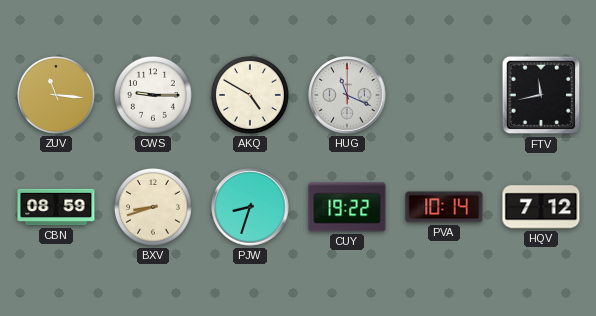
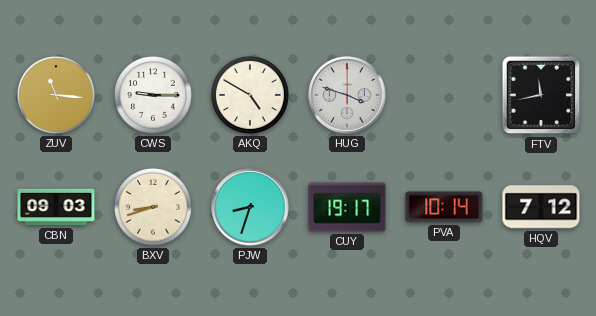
HUG: 11:19 -> 3:48
CBN: 08:59 -> 09:03
CUY: 19:22 -> 19:17
